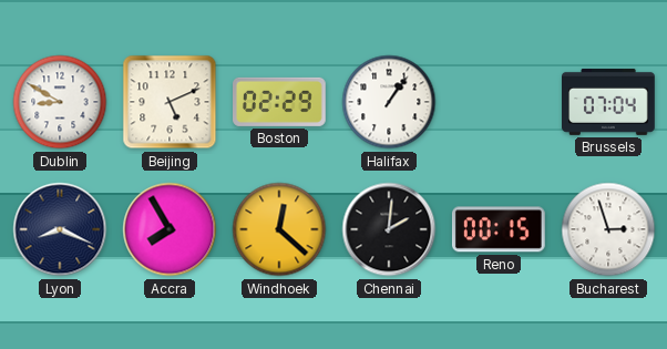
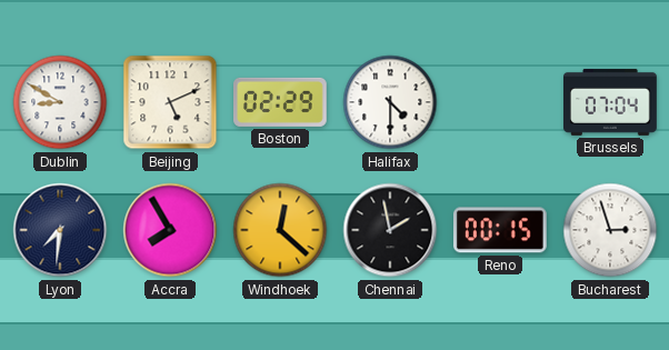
Halifax: 1:06 -> 4:30
Lyon: 8:19 -> 7:31
Chennai: 2:01 -> 1:58
